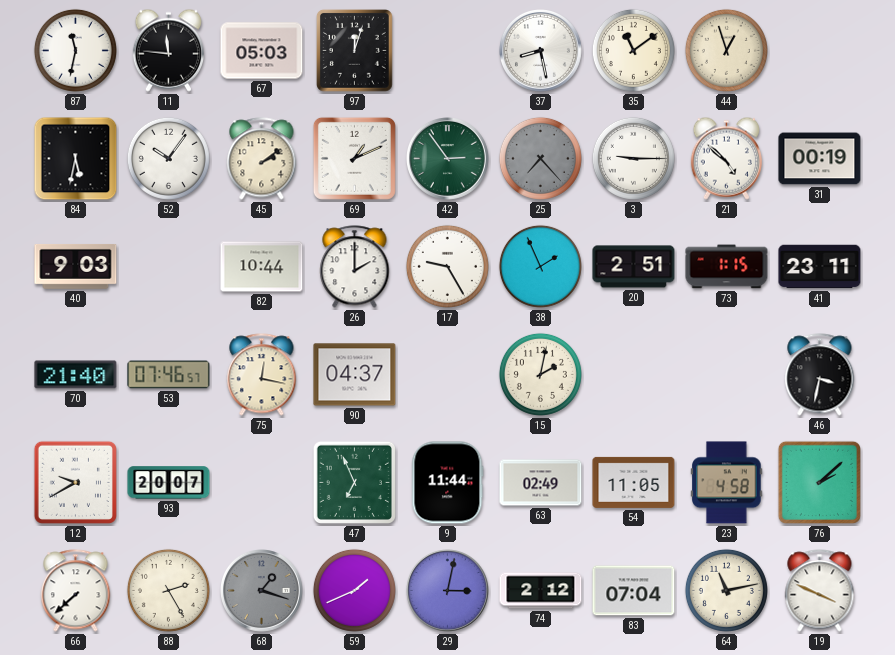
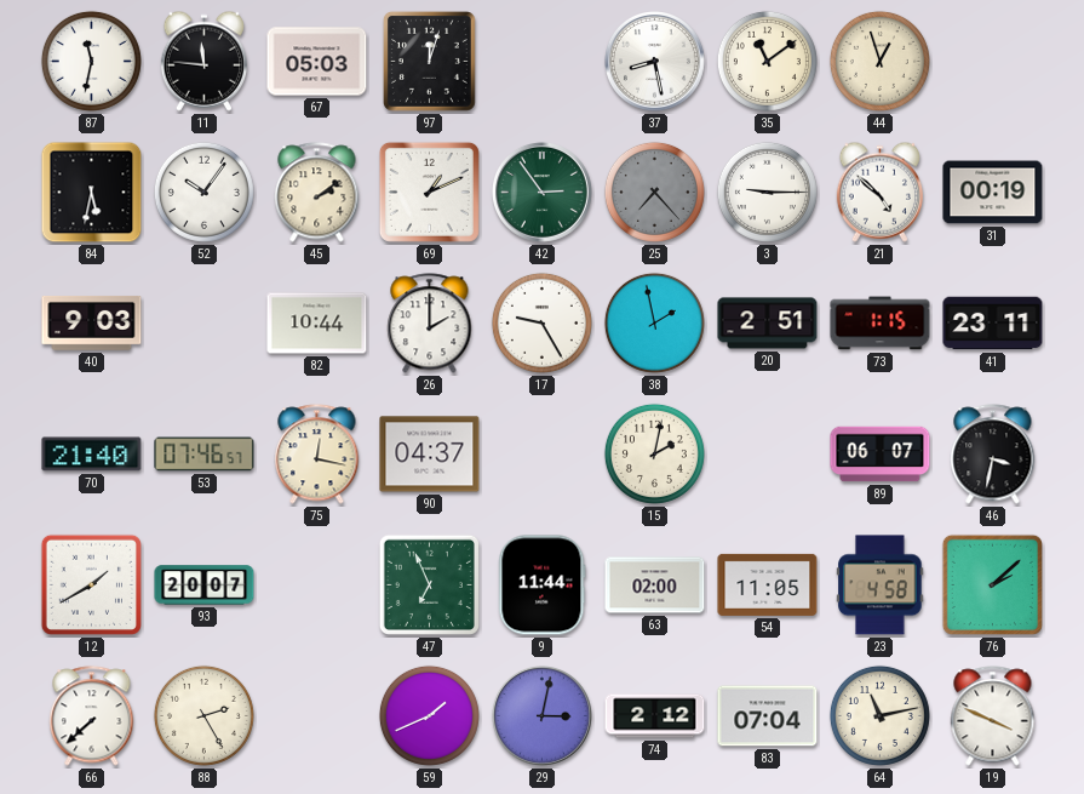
38: 1:56 -> 1:58
89: none -> 06:07
12: 9:40 -> 1:40
63: 02:49 -> 02:00
68: 1:18 -> none
